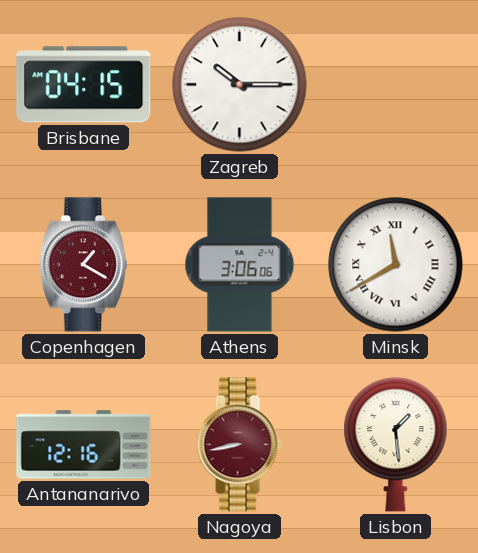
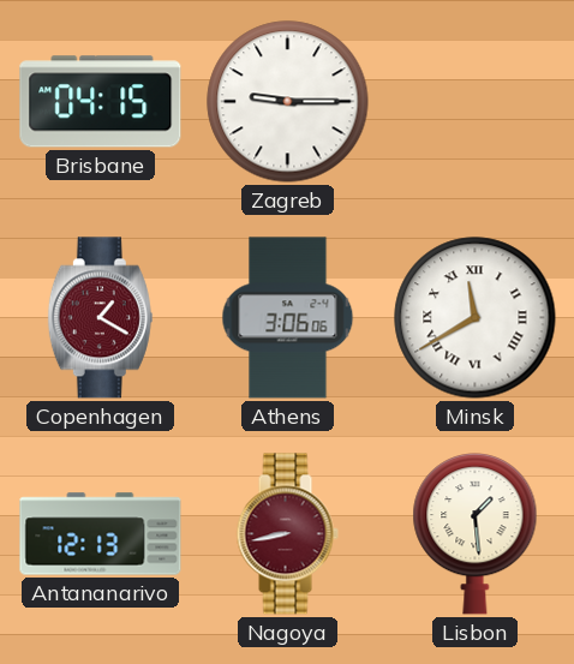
Zagreb: 10:15 -> 9:15
Antananarivo: 12:16 -> 12:13
